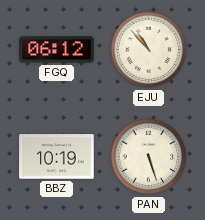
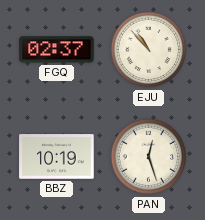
FGQ: 06:12 -> 02:37
PAN: 5:27 -> 12:27
